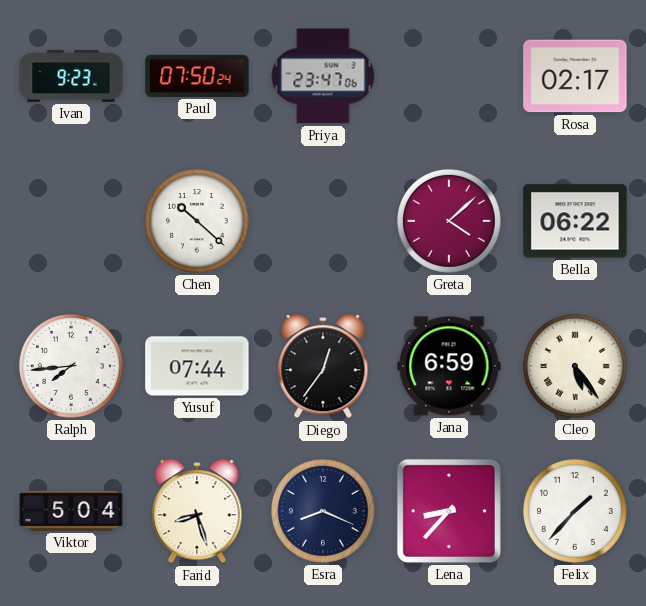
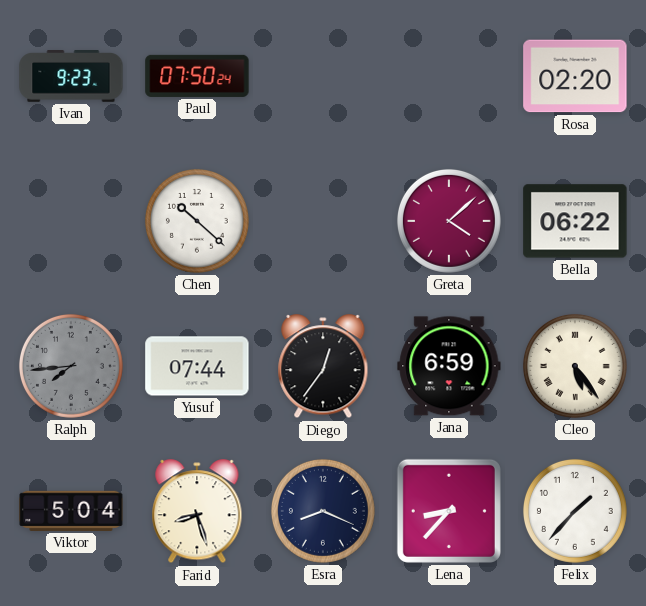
Priya: 23:47 -> none
Rosa: 02:17 -> 02:20
Ralph dial: white -> grey
